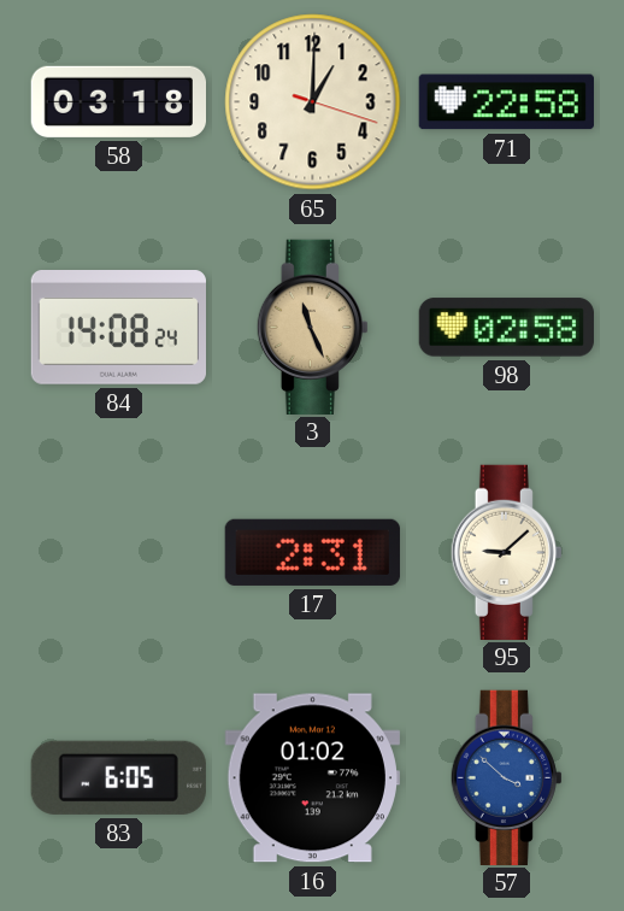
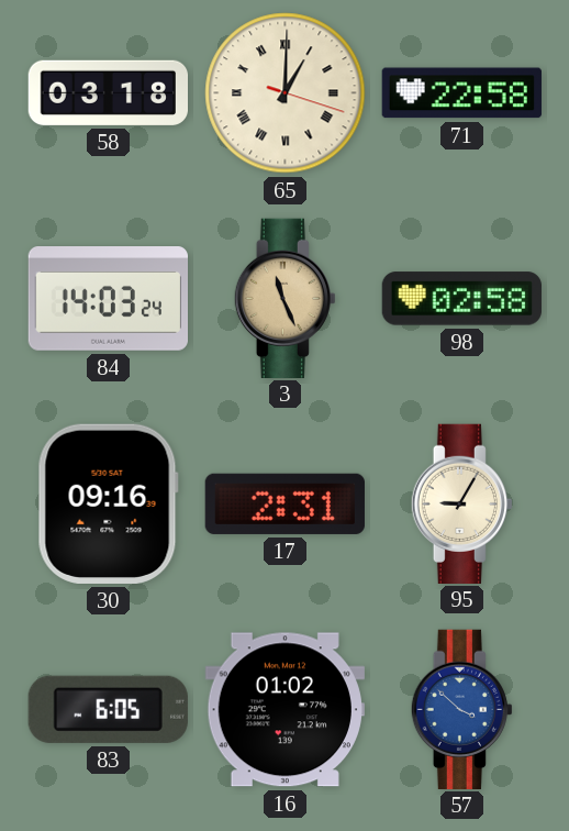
65 numerals: Arabic -> Roman
84: 14:08 -> 14:03
30: none -> 09:16
95: 9:08 -> 9:05
